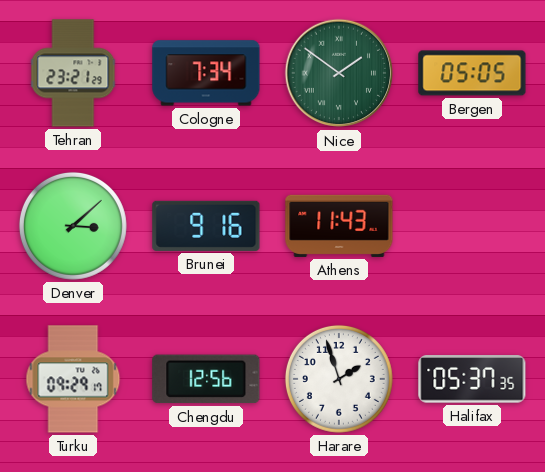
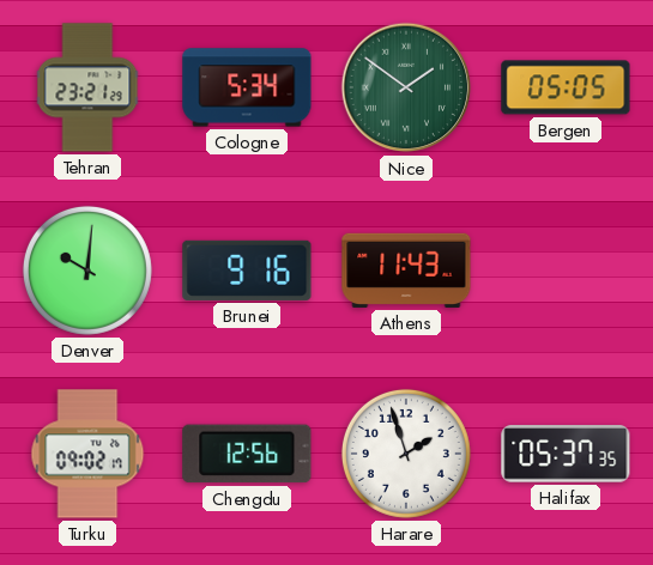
Cologne: 7:34 -> 5:34
Denver: 3:08 -> 10:01
Turku: 09:29 -> 09:02
